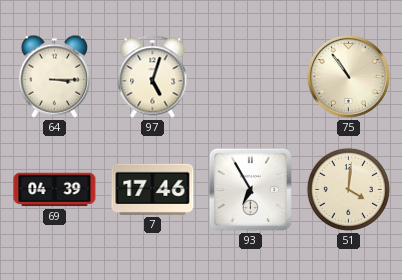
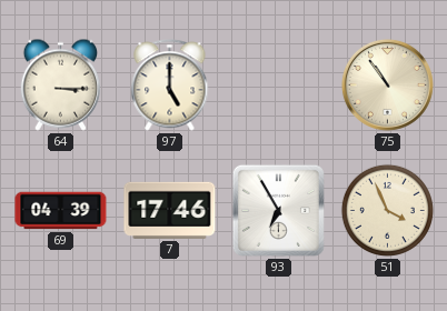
97: 5:03 -> 5:00
51: 4:01 -> 3:56
